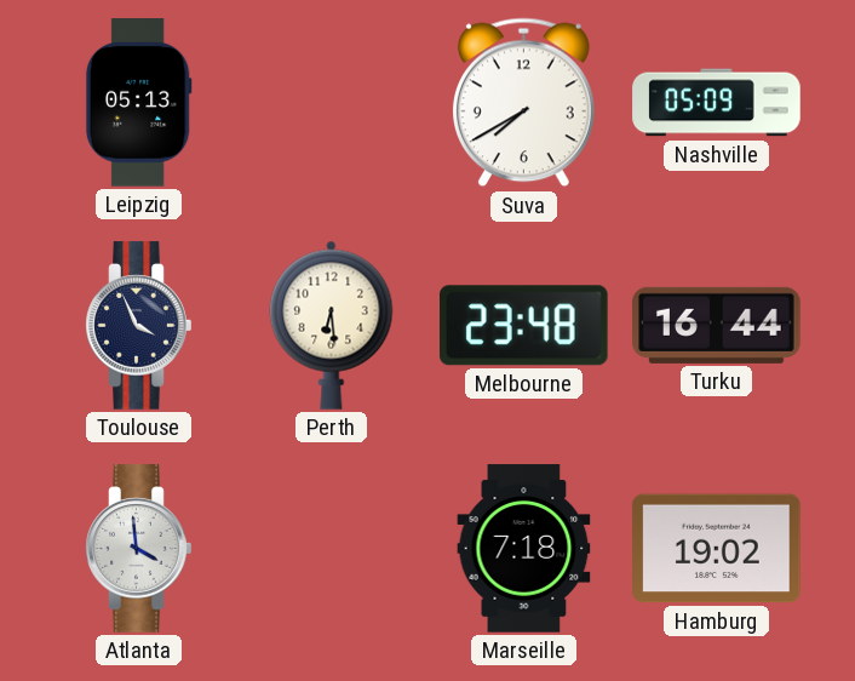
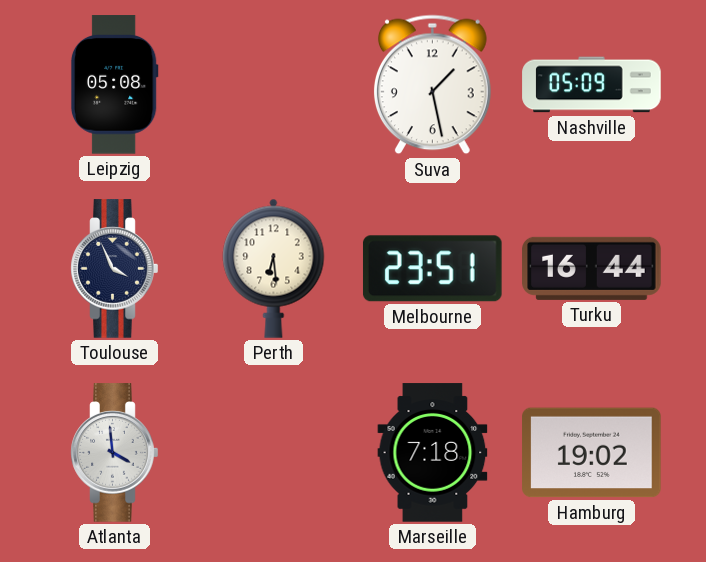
Leipzig: 05:13 -> 05:08
Suva: 7:40 -> 1:28
Melbourne: 23:48 -> 23:51
